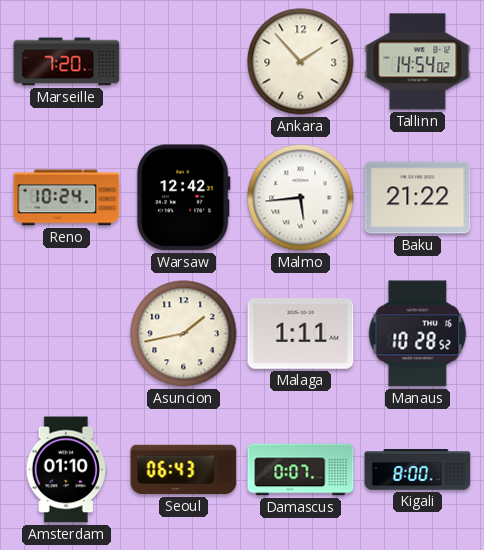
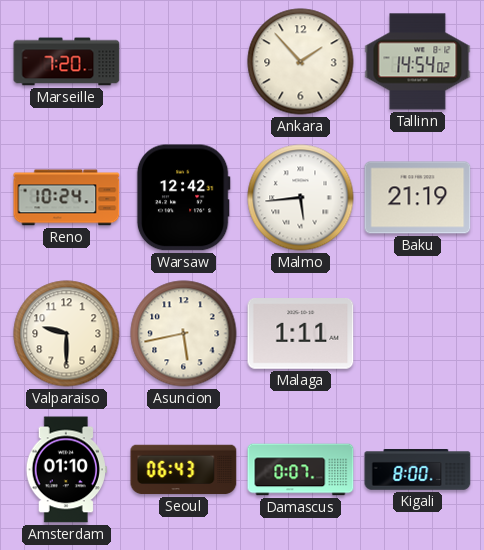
Baku: 21:22 -> 21:19
Valparaiso: none -> 9:30
Asuncion: 1:43 -> 5:43
Manaus: 10:28 -> none
